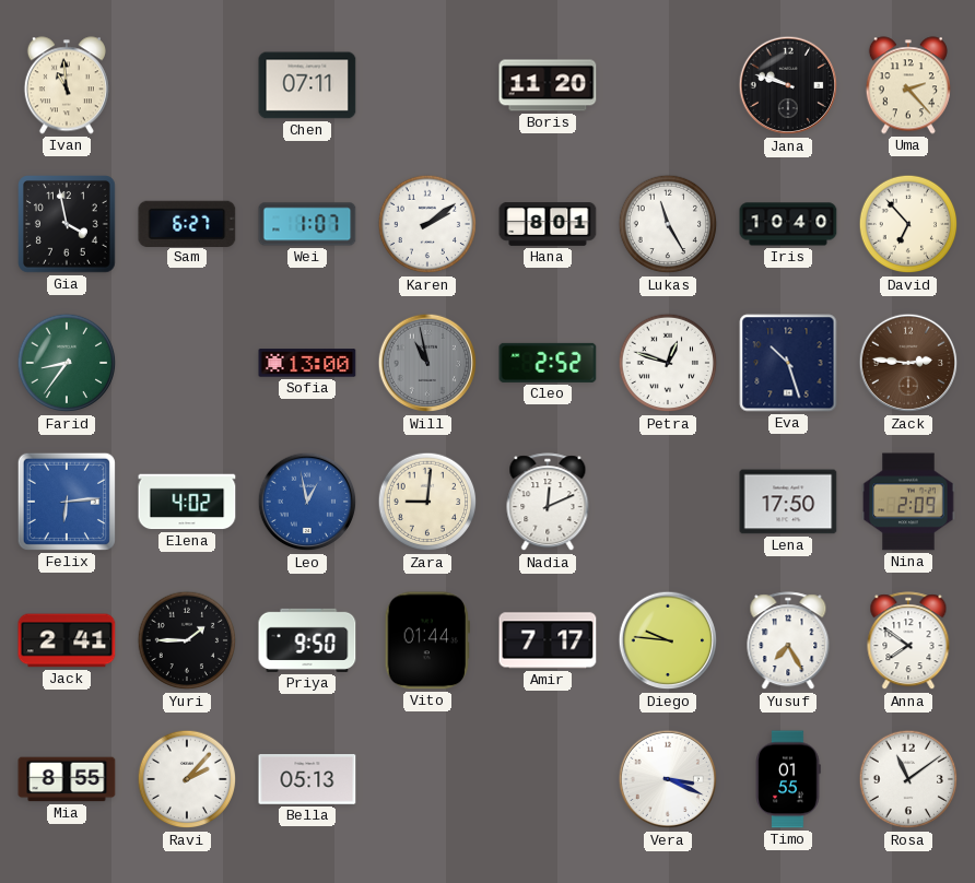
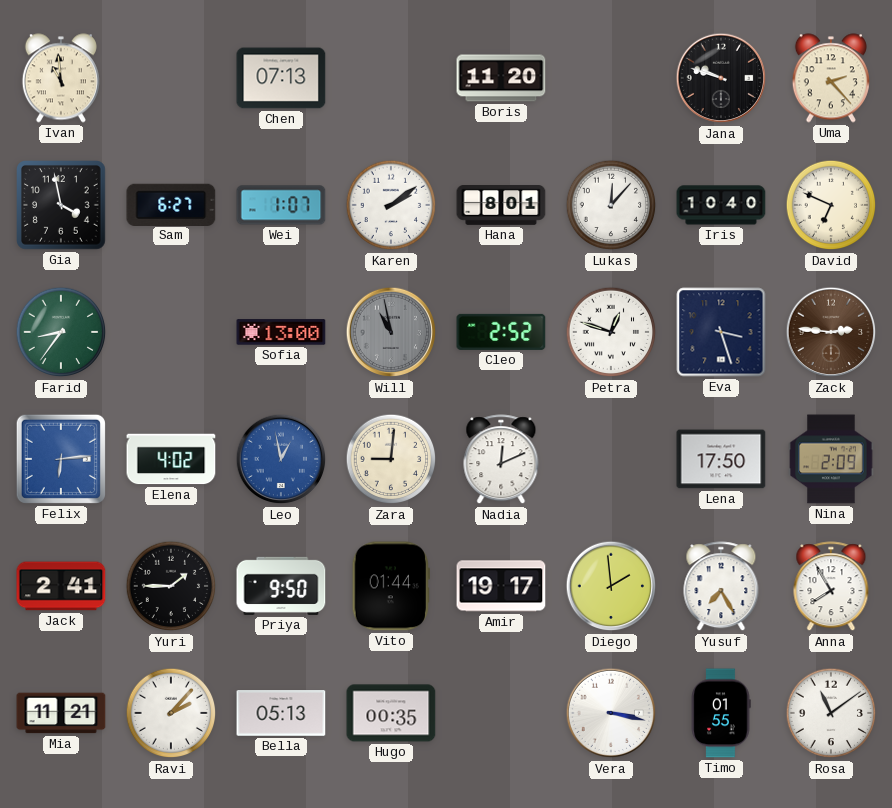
Chen: 07:11 -> 07:13
Lukas: 11:25 -> 12:07
David: 6:53 -> 6:49
Eva: 10:27 -> 3:27
Amir: 7:17 -> 19:17
Diego: 9:46 -> 1:59
Anna: 7:51 -> 7:55
Mia: 8:55 -> 11:21
Hugo: none -> 00:35
Vera: 3:19 -> 3:17
